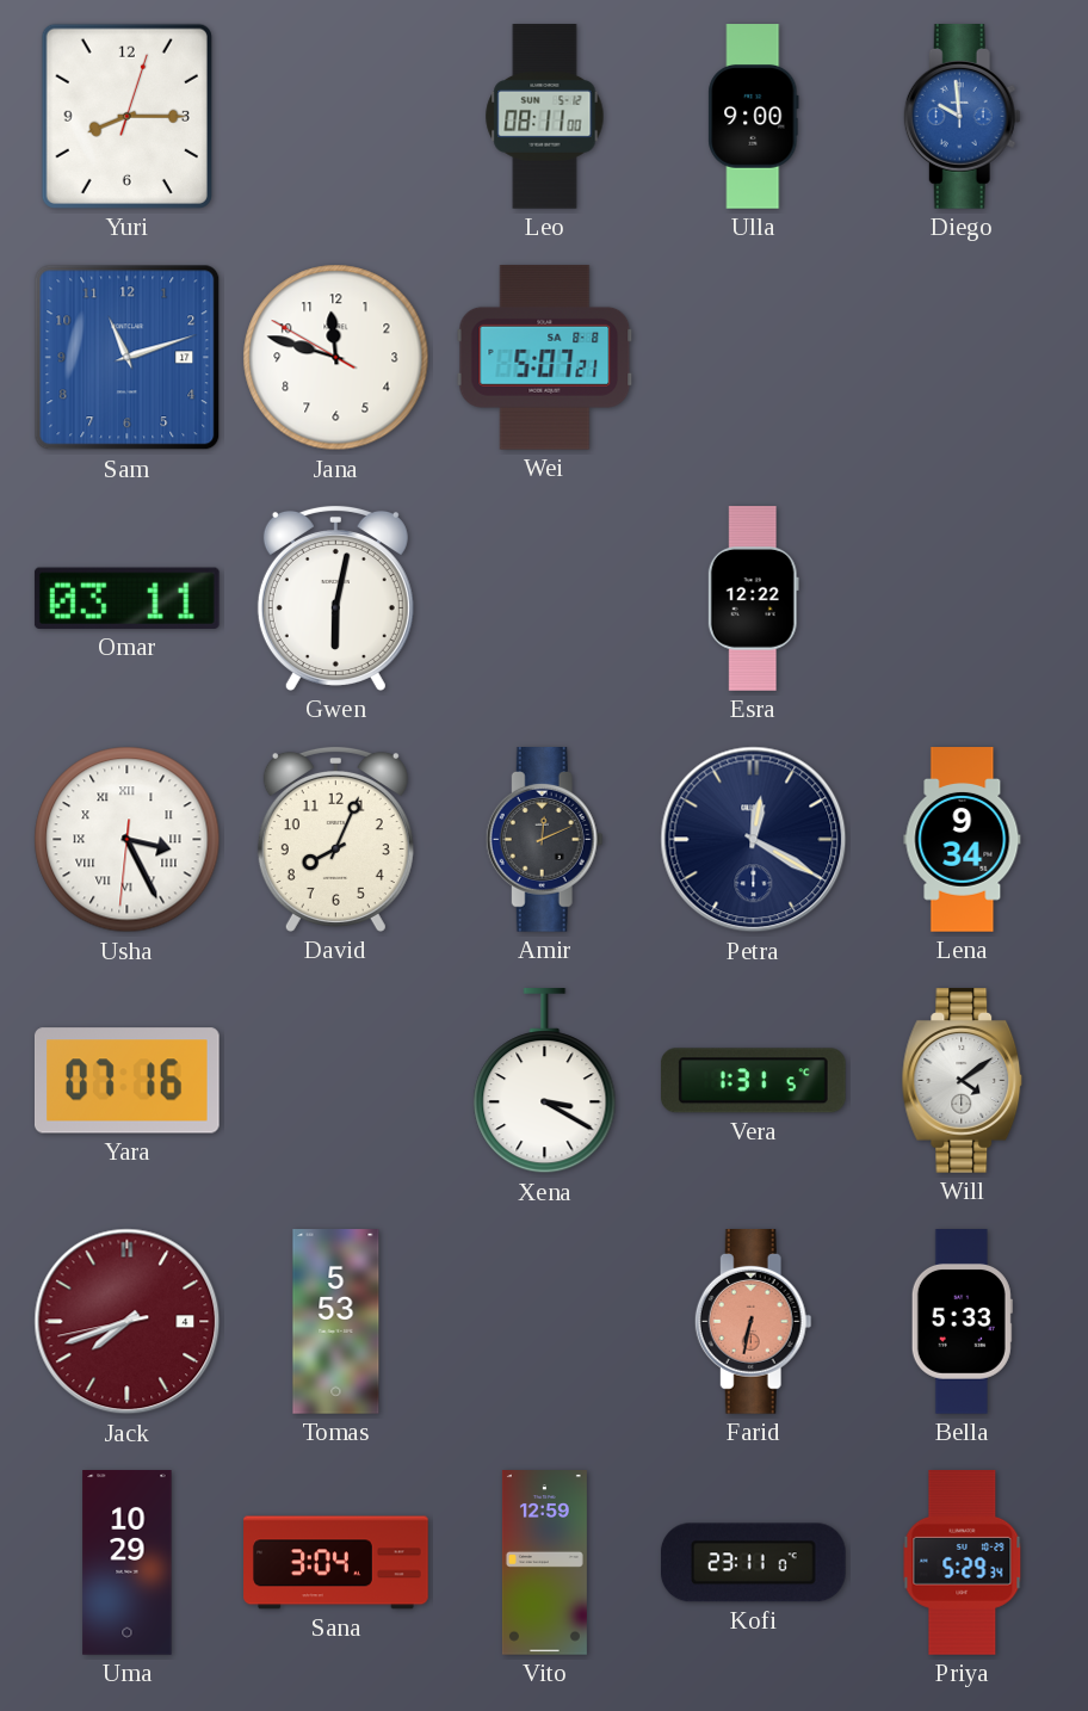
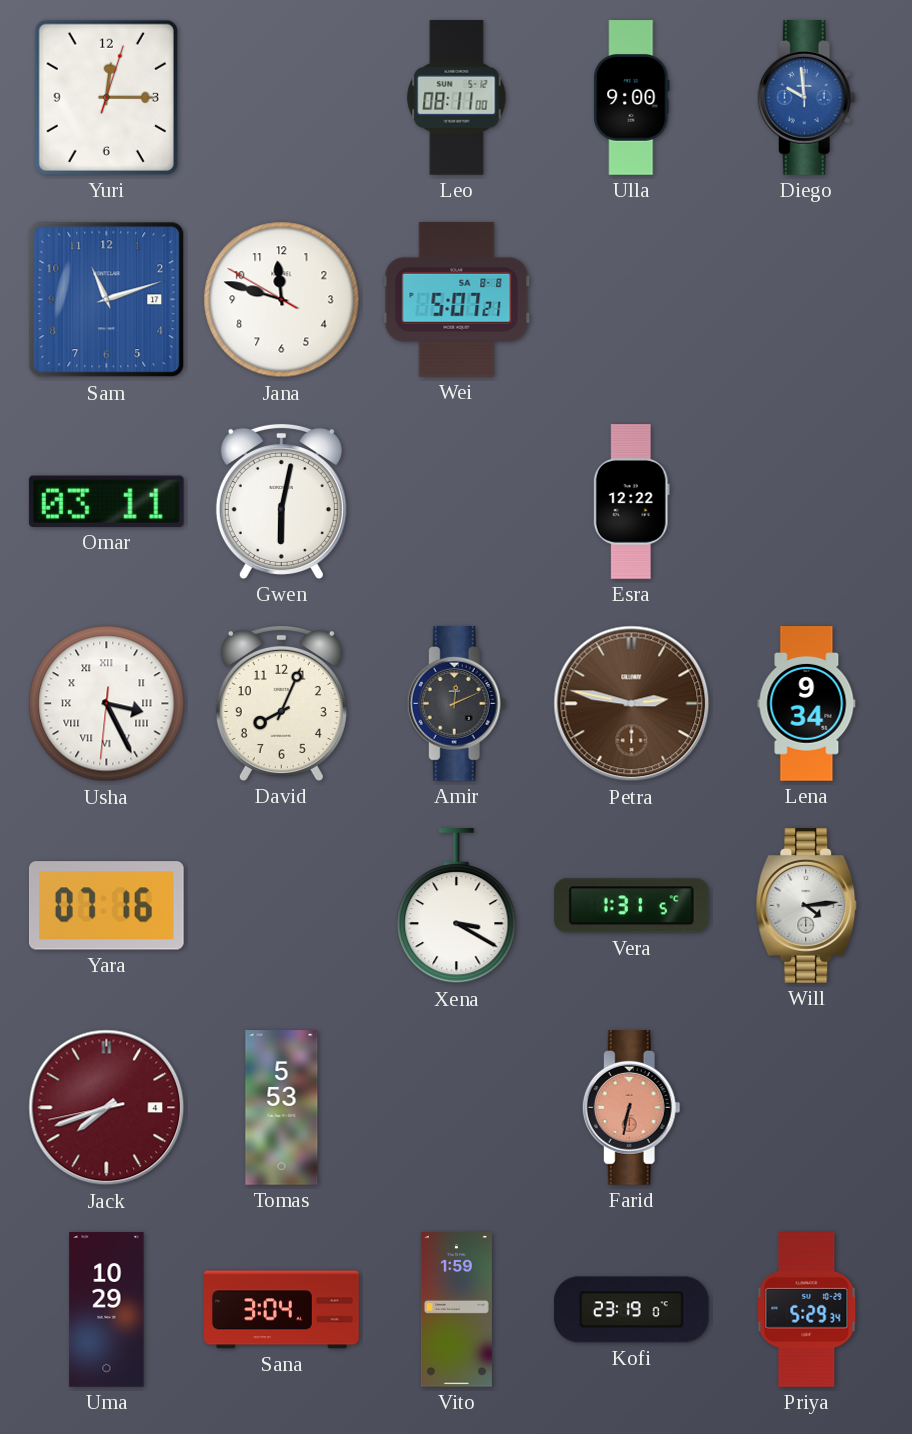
Yuri: 8:15 -> 12:15
Petra: 12:20 -> 2:47
Petra dial: navy -> brown
Will: 4:09 -> 4:14
Bella: 5:33 -> none
Vito: 12:59 -> 1:59
Kofi: 23:11 -> 23:19
